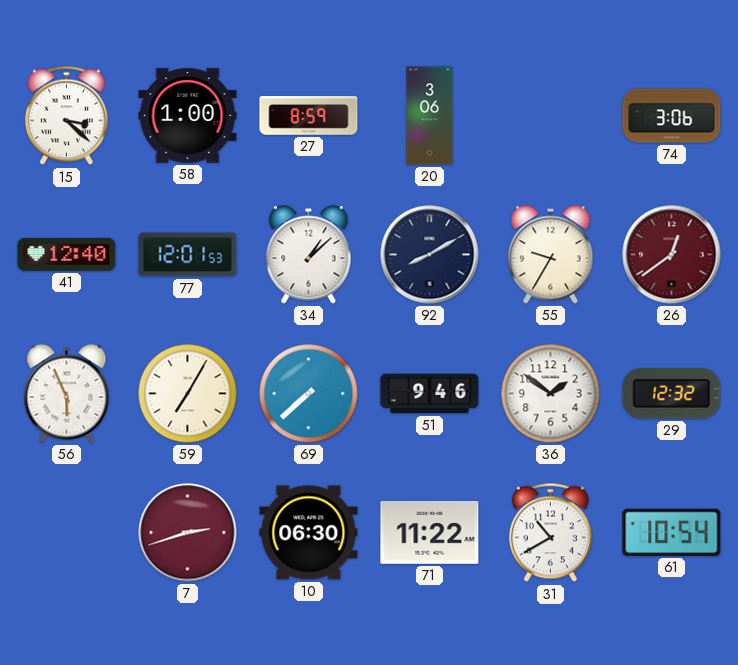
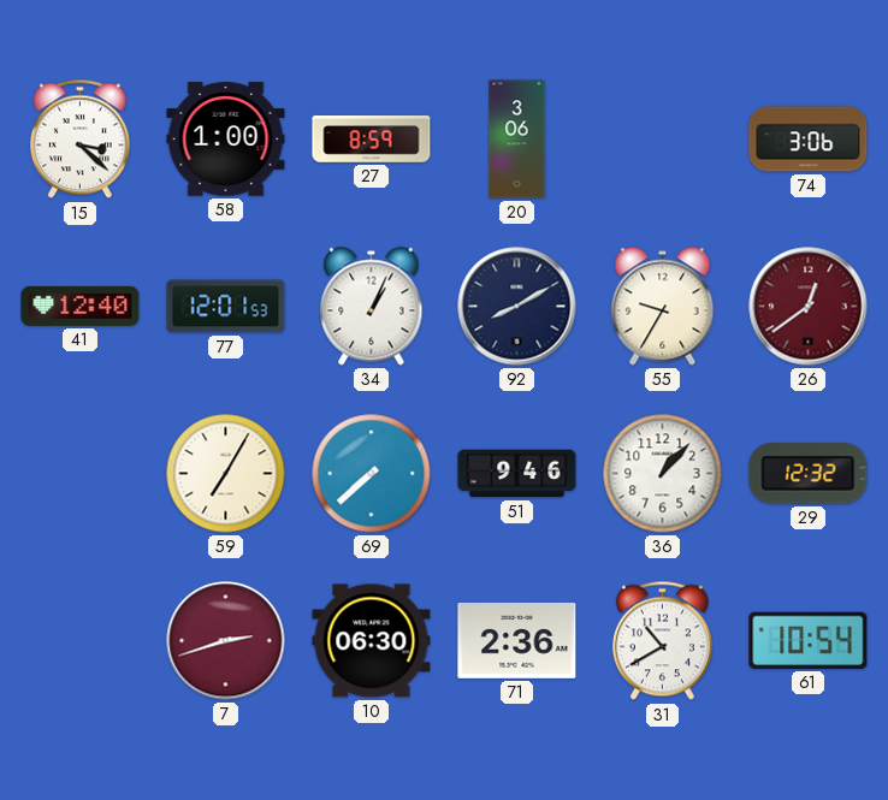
34: 1:08 -> 1:04
56: 5:56 -> none
36: 1:51 -> 1:07
71: 11:22 -> 2:36
